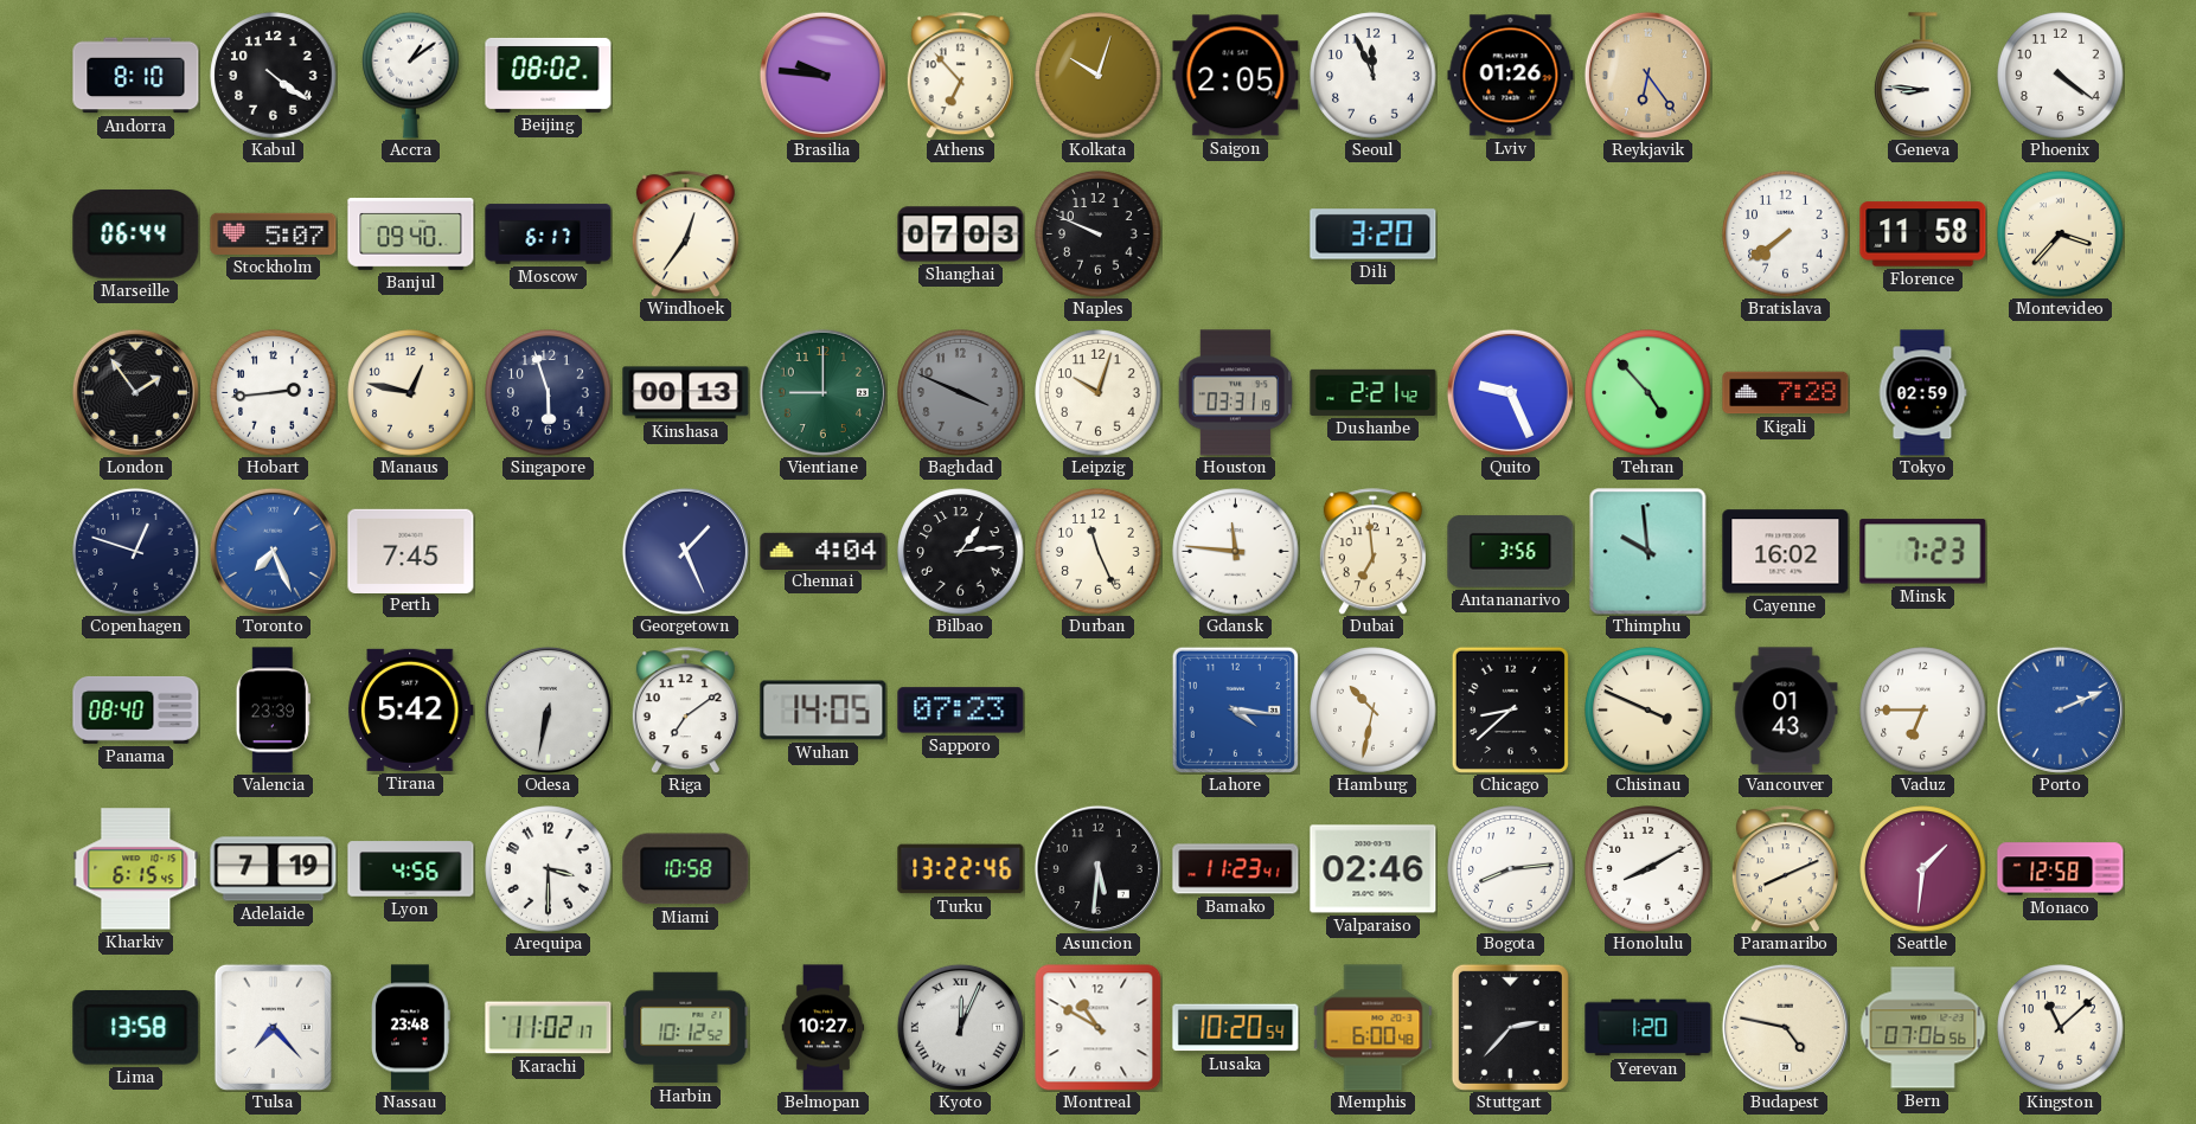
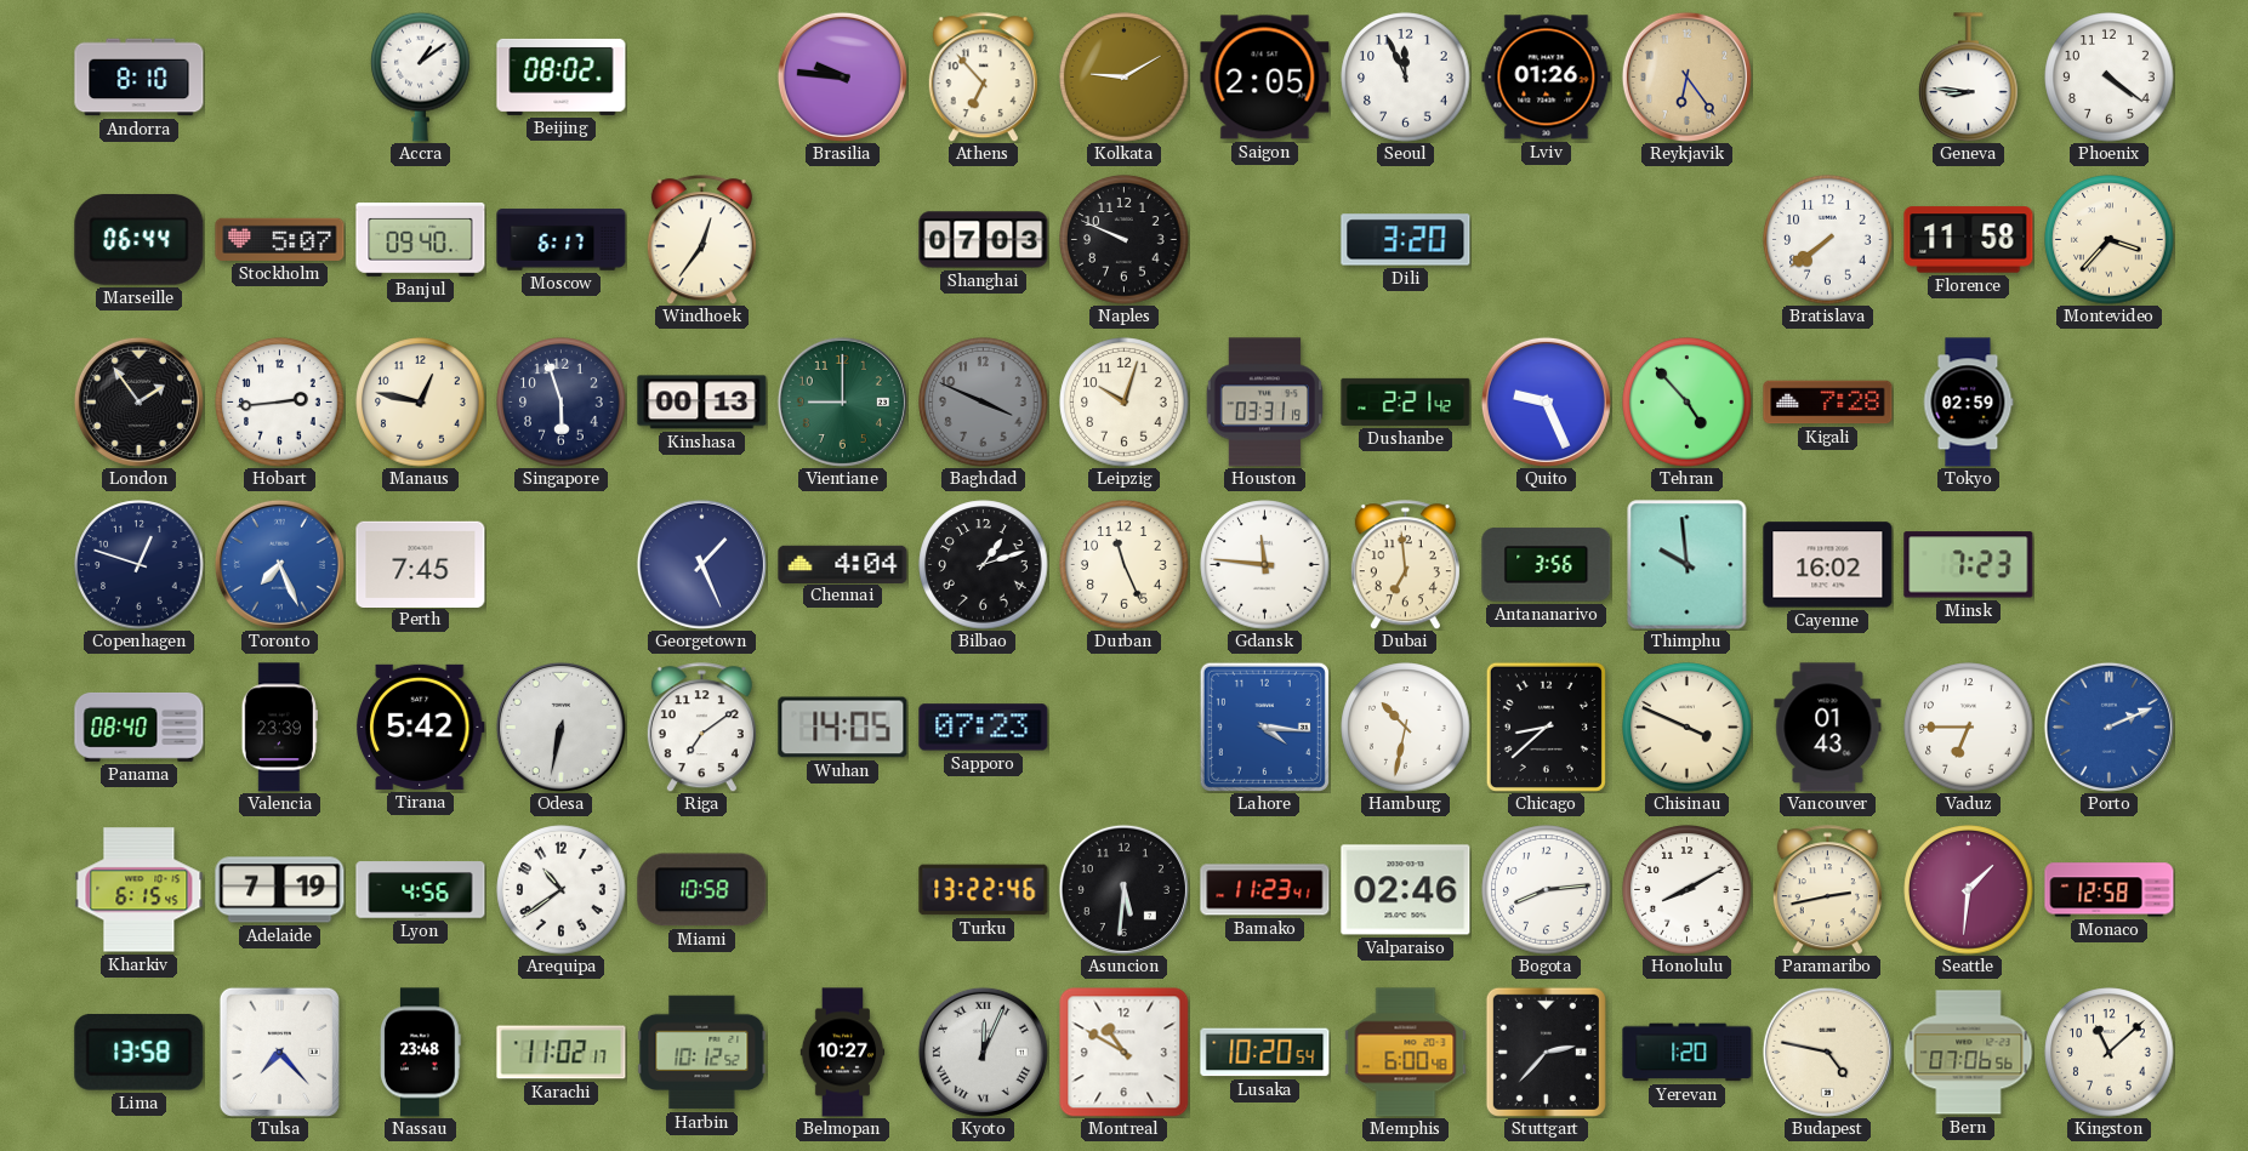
Kabul: 4:21 -> none
Kolkata: 10:03 -> 9:10
Bilbao: 1:14 -> 1:12
Arequipa: 3:30 -> 10:39
Paramaribo: 8:11 -> 2:43
